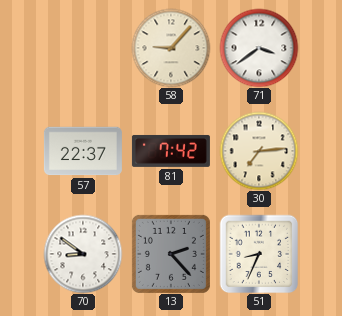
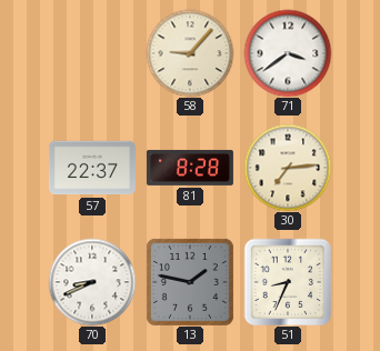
81: 7:42 -> 8:28
70: 8:51 -> 8:41
13: 2:23 -> 1:47
